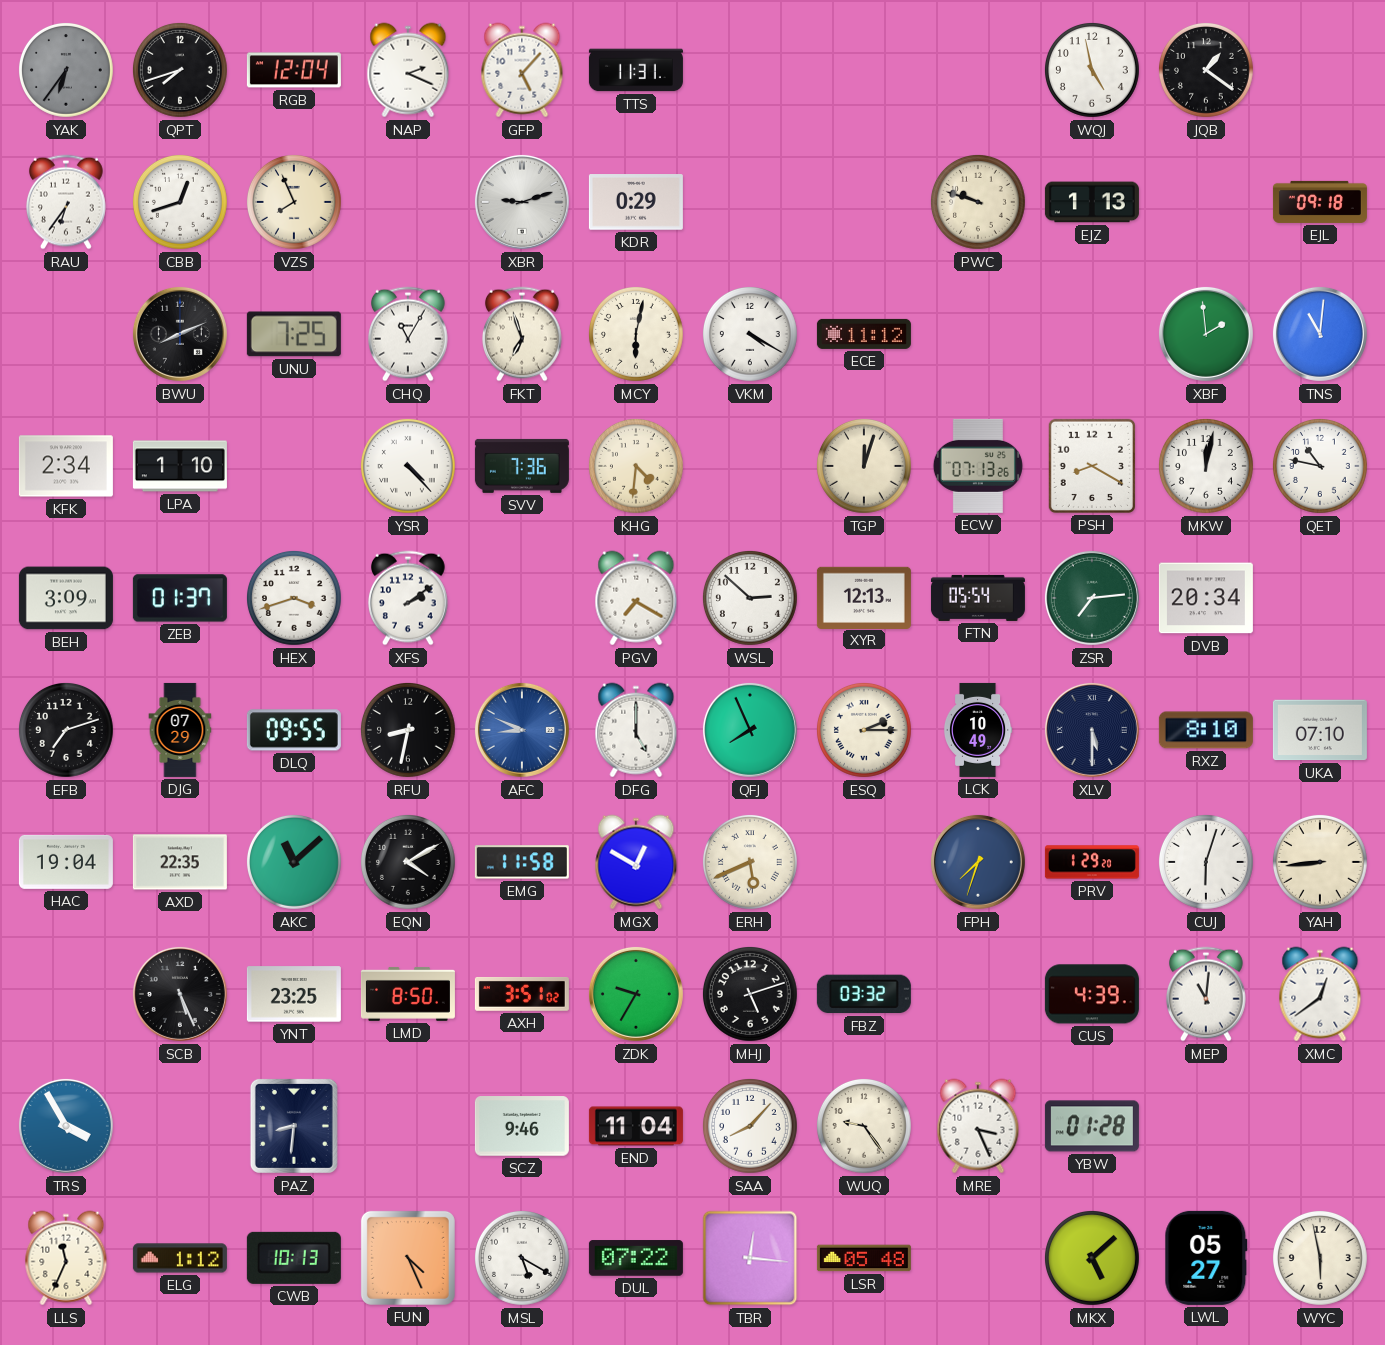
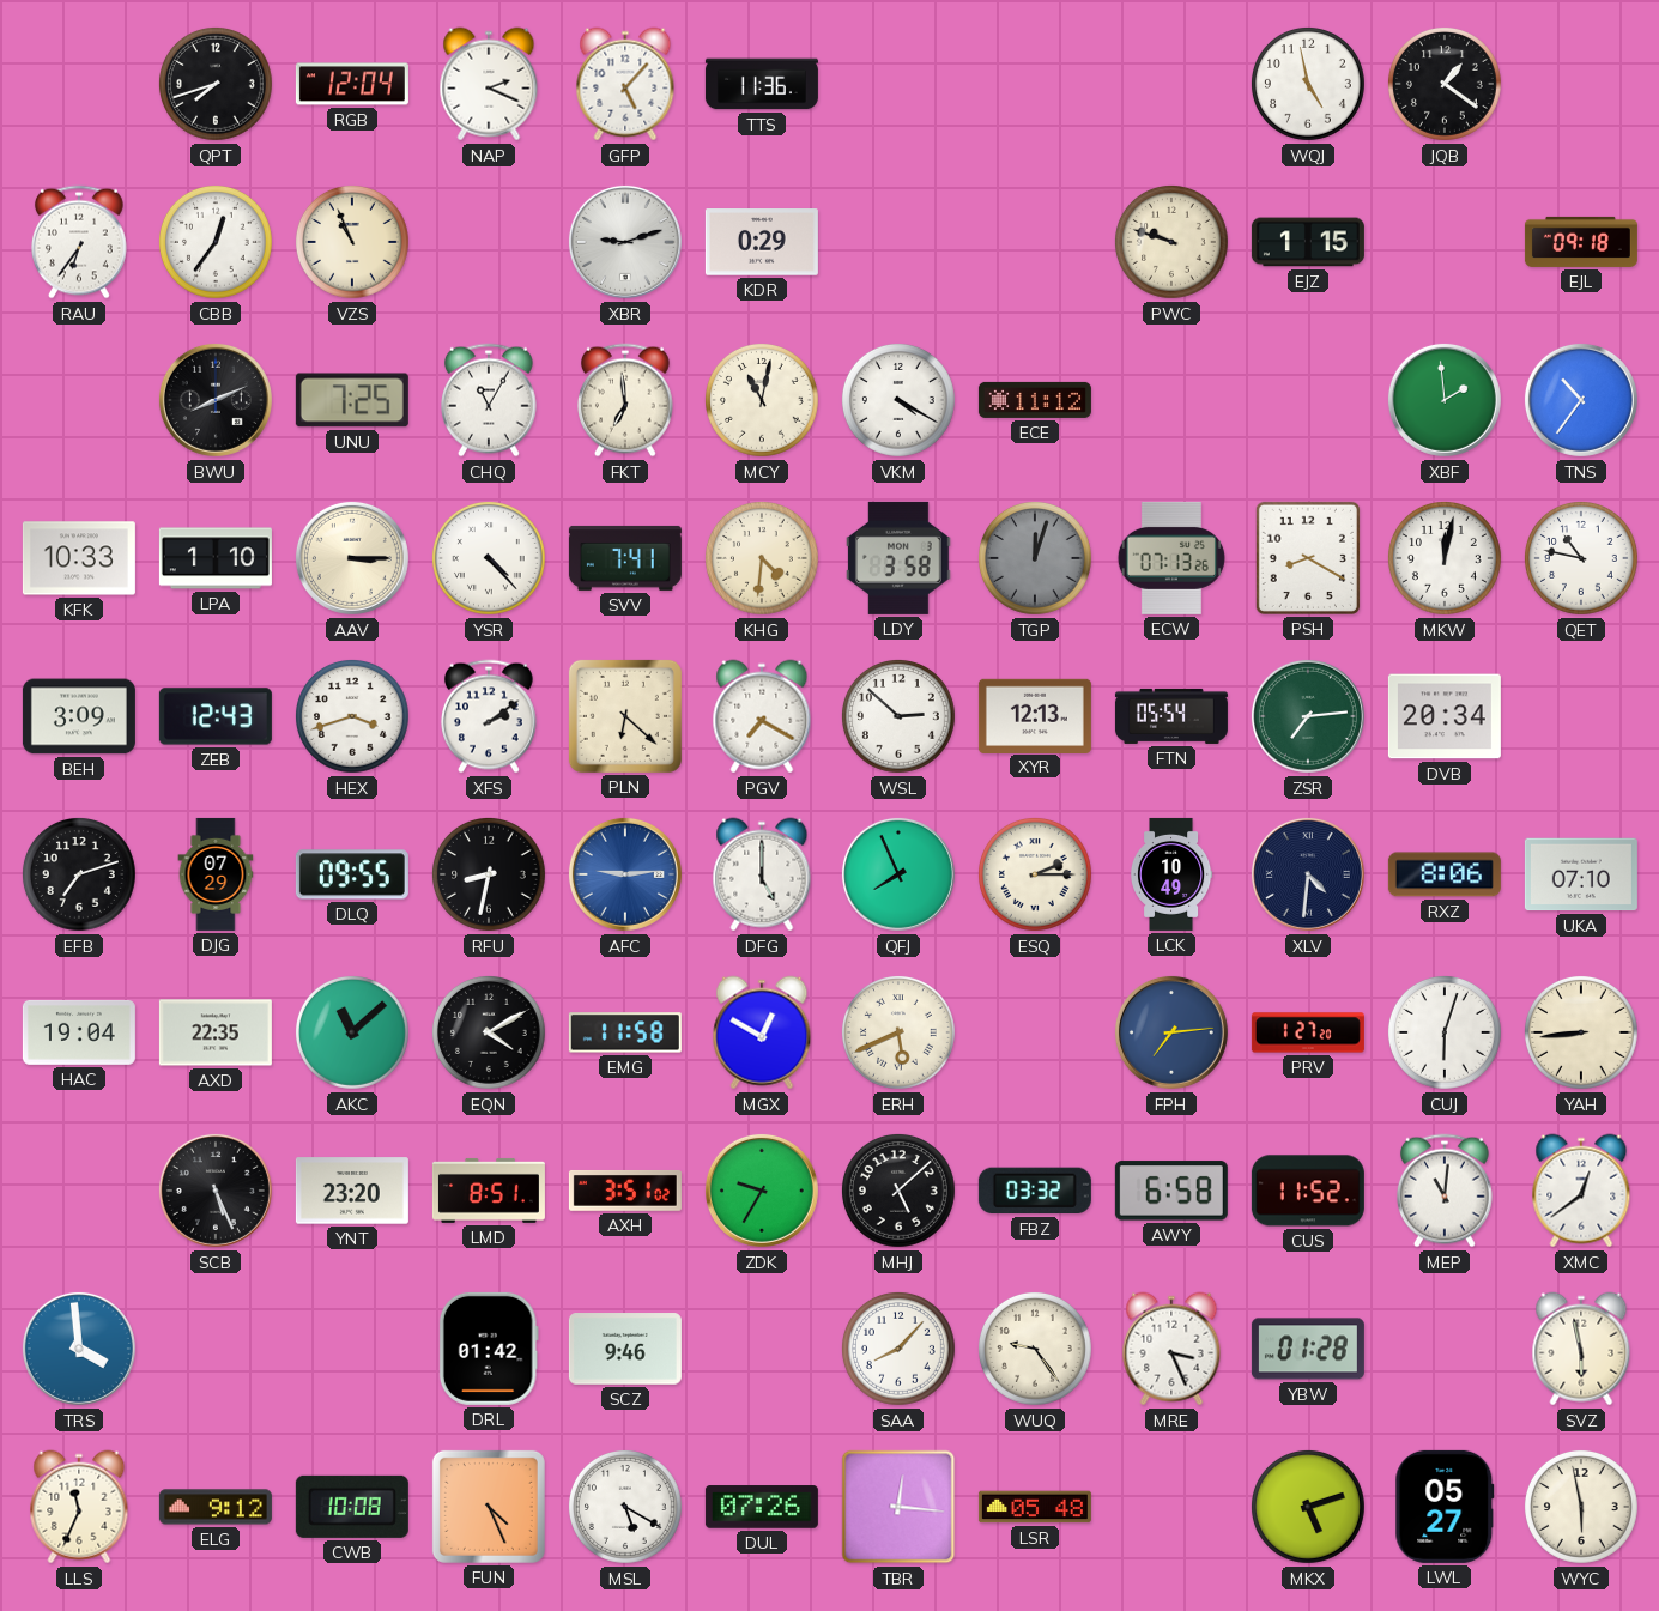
YAK: 6:36 -> none
TTS: 11:31 -> 11:36
CBB: 12:42 -> 12:36
VZS: 7:56 -> 10:56
EJZ: 1:13 -> 1:15
FKT: 6:57 -> 6:59
MCY: 6:02 -> 11:02
TNS: 11:01 -> 10:36
KFK: 2:34 -> 10:33
AAV: none -> 3:15
SVV: 7:36 -> 7:41
LDY: none -> 3:58
TGP dial: cream -> grey
ZEB: 01:37 -> 12:43
PLN: none -> 6:22
AFC: 8:49 -> 9:14
XLV: 5:30 -> 4:31
RXZ: 8:10 -> 8:06
FPH: 7:33 -> 7:14
PRV: 1:29 -> 1:27
YNT: 23:25 -> 23:20
LMD: 8:50 -> 8:51
MHJ: 5:12 -> 5:08
AWY: none -> 6:58
CUS: 4:39 -> 11:52
TRS: 3:55 -> 3:59
PAZ: 8:31 -> none
DRL: none -> 01:42
END: 11:04 -> none
SVZ: none -> 5:58
ELG: 1:12 -> 9:12
CWB: 10:13 -> 10:08
DUL: 07:22 -> 07:26
MKX: 5:08 -> 5:12
